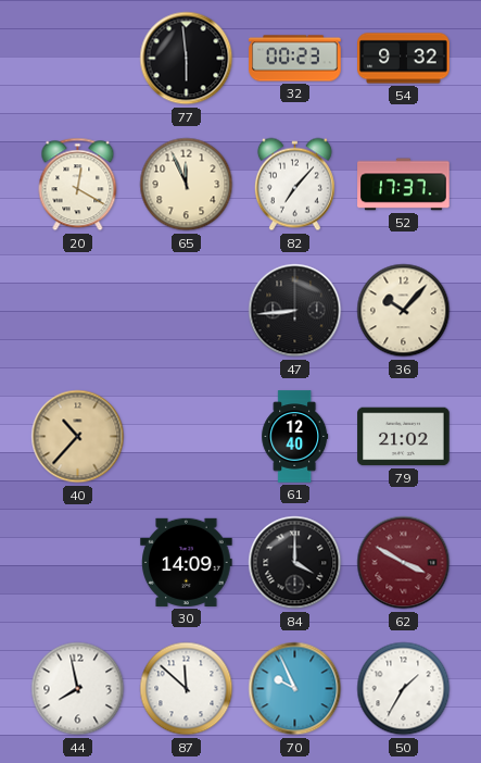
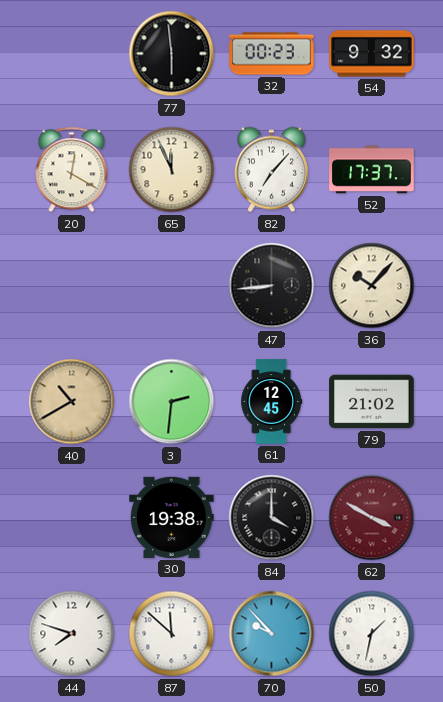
40: 10:37 -> 10:40
3: none -> 2:31
61: 12:40 -> 12:45
30: 14:09 -> 19:38
44: 7:58 -> 7:48
70: 9:56 -> 9:53
50: 1:35 -> 1:32
